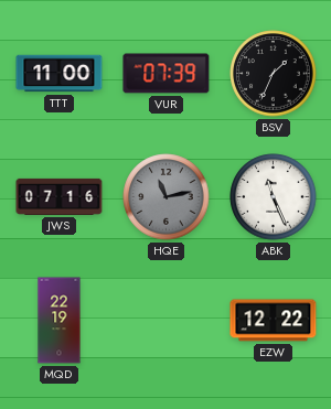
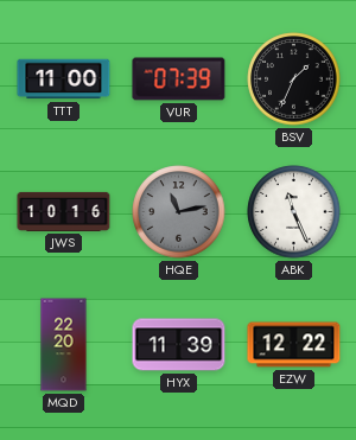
JWS: 07:16 -> 10:16
MQD: 22:19 -> 22:20
HYX: none -> 11:39
